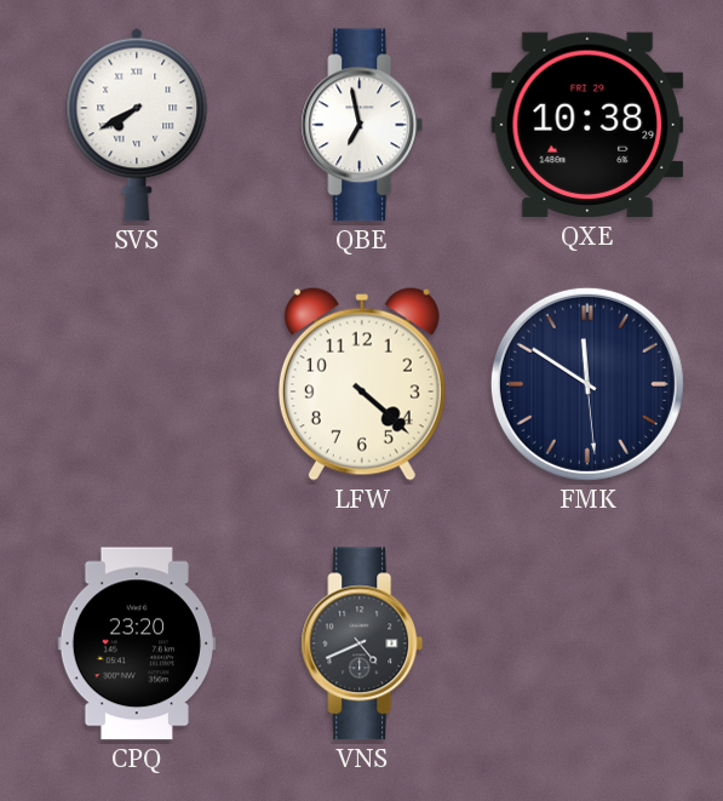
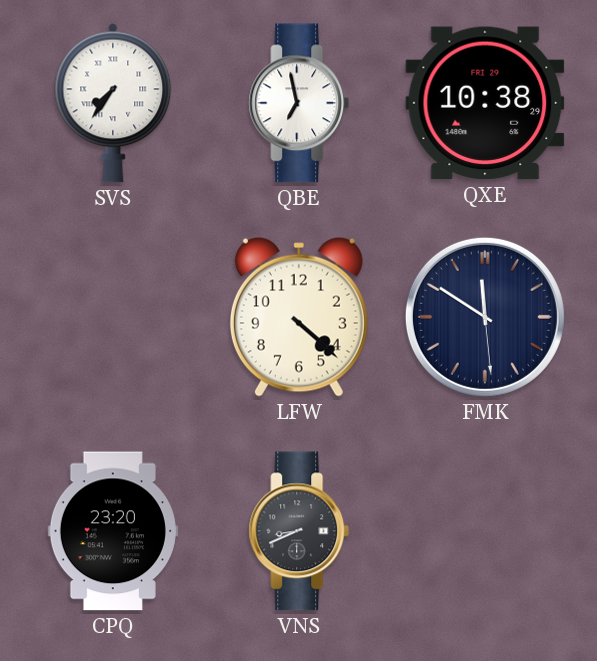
SVS: 7:40 -> 7:36
VNS: 4:41 -> 8:41
